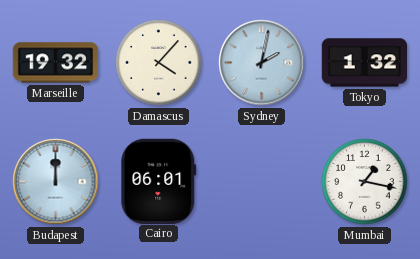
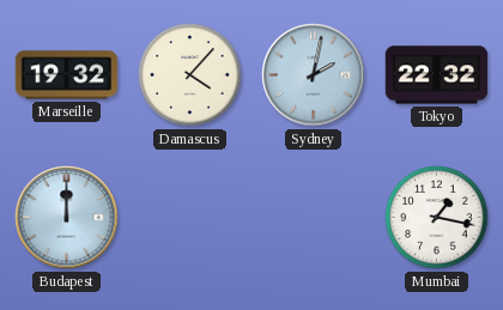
Tokyo: 1:32 -> 22:32
Cairo: 06:01 -> none
